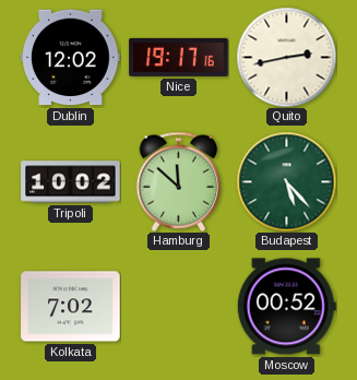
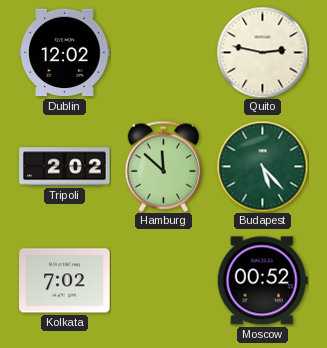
Nice: 19:17 -> none
Quito: 2:43 -> 2:47
Tripoli: 10:02 -> 2:02
